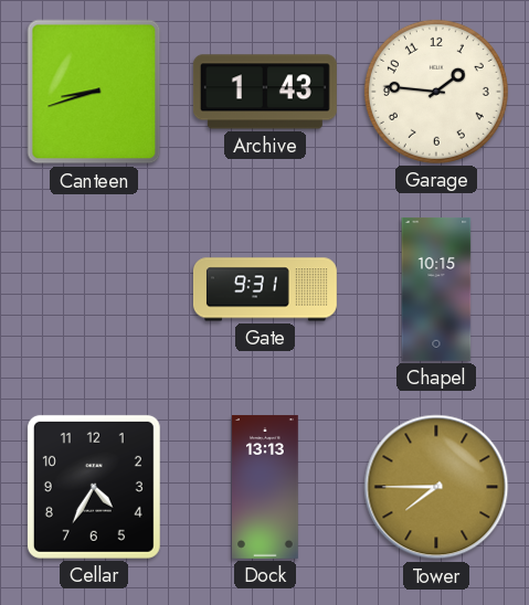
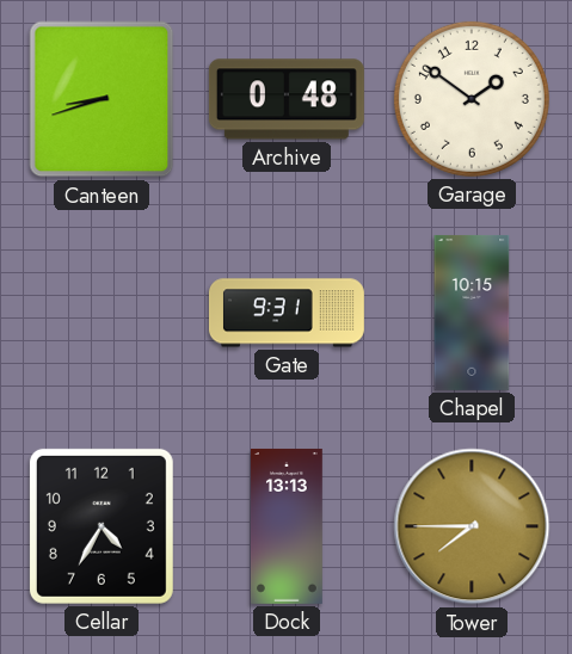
Archive: 1:43 -> 0:48
Garage: 1:46 -> 1:51
